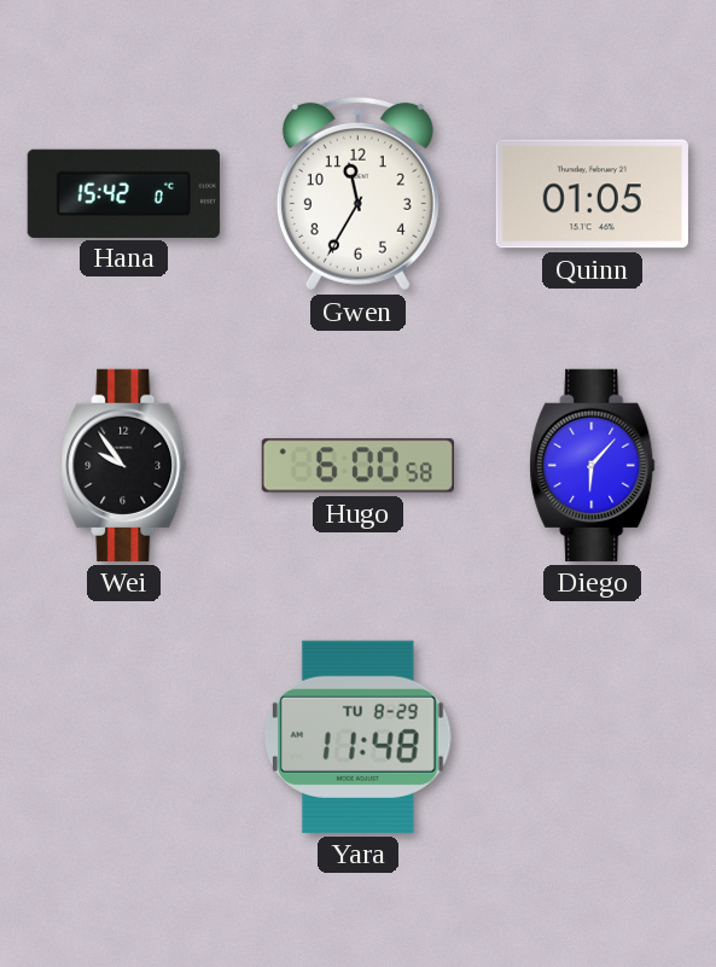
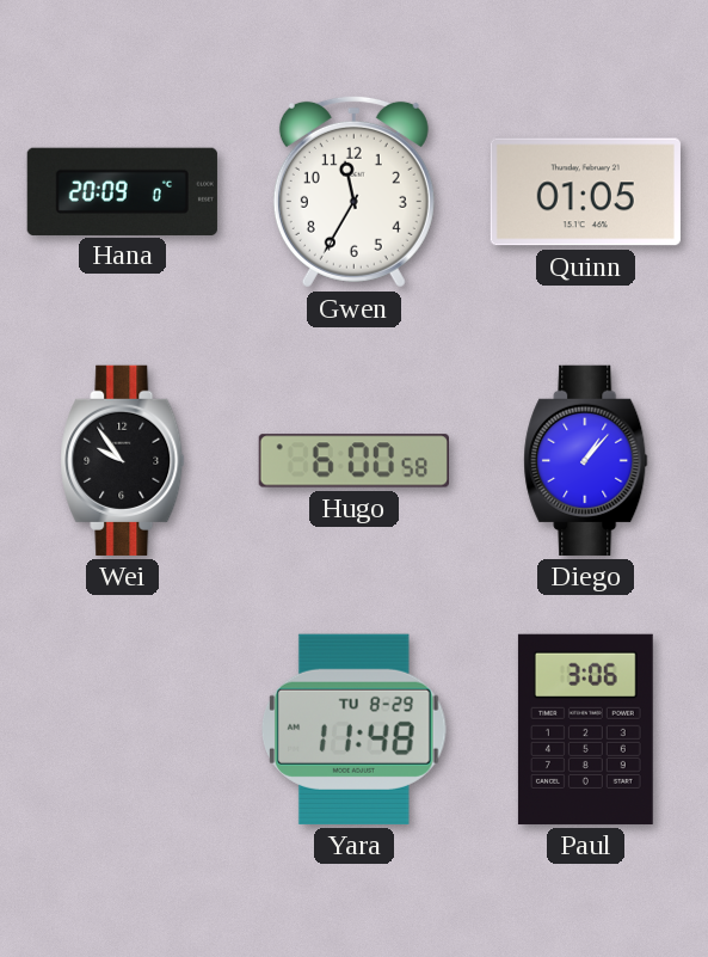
Hana: 15:42 -> 20:09
Diego: 6:07 -> 1:07
Paul: none -> 3:06
